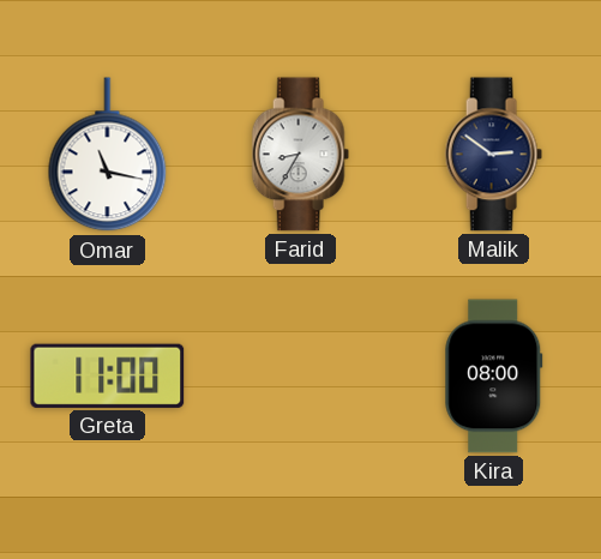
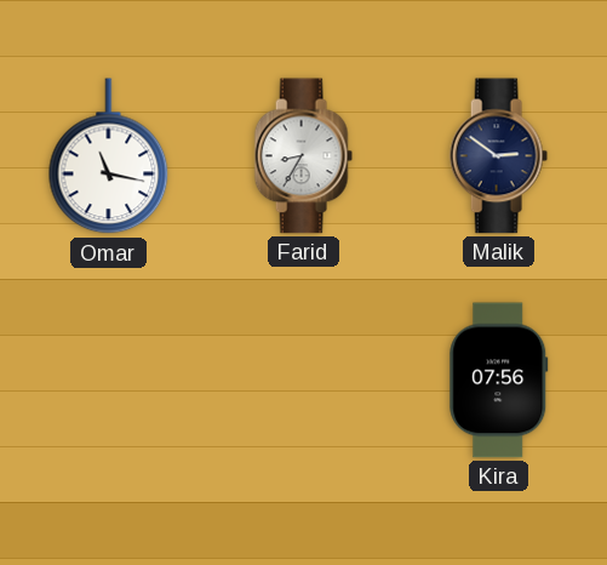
Greta: 11:00 -> none
Kira: 08:00 -> 07:56
